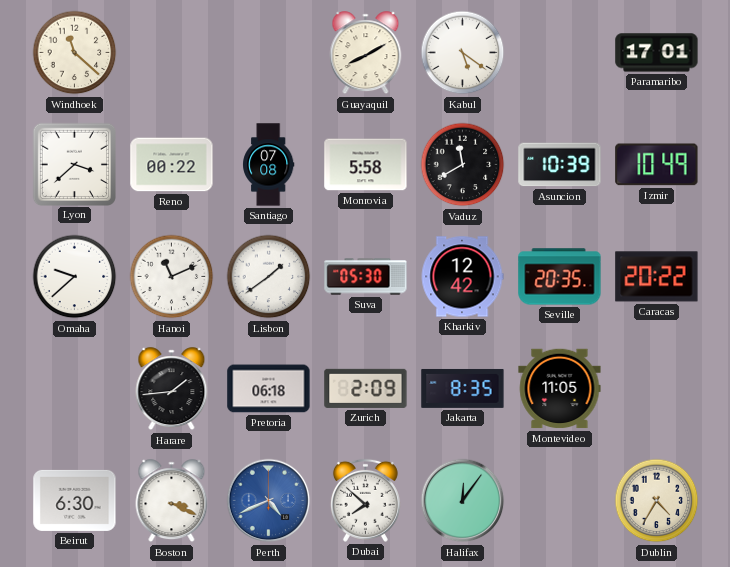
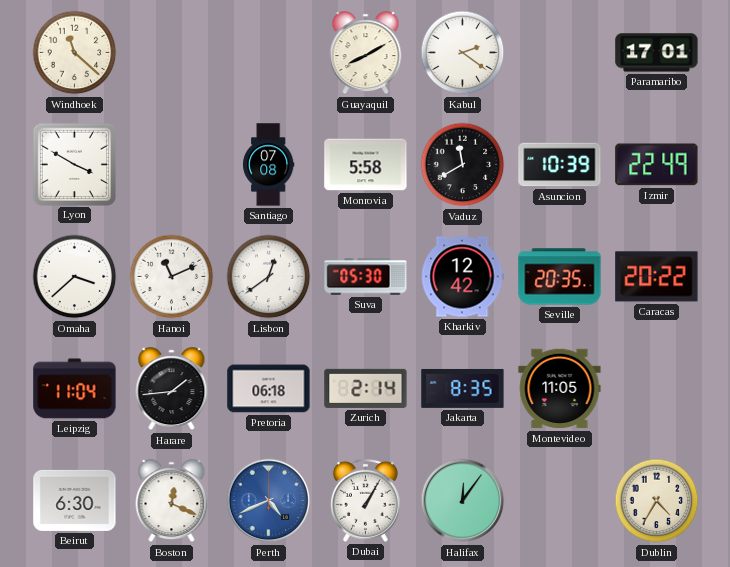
Kabul: 5:21 -> 2:21
Lyon: 3:38 -> 3:50
Reno: 00:22 -> none
Izmir: 10:49 -> 22:49
Omaha: 9:38 -> 3:38
Lisbon: 1:39 -> 12:39
Leipzig: none -> 11:04
Zurich: 2:09 -> 2:14
Boston: 3:19 -> 12:19
Dubai: 7:52 -> 1:05
